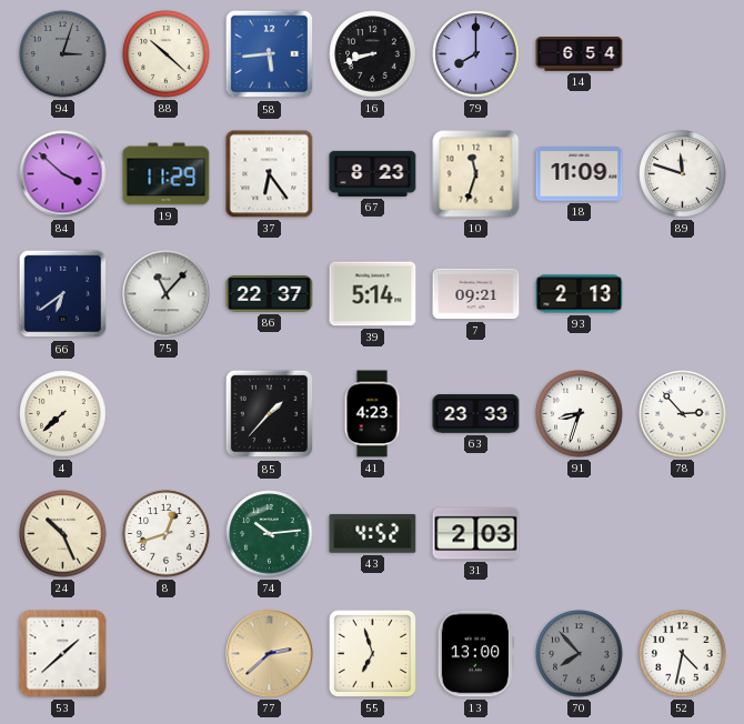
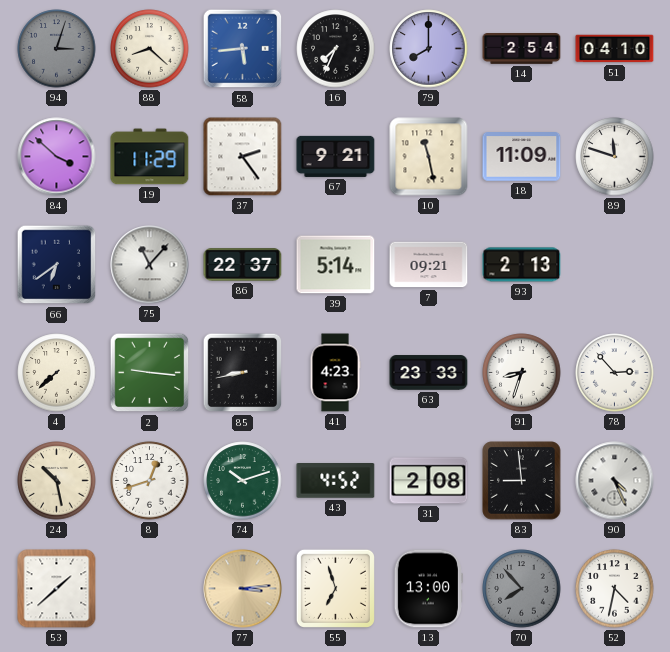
88: 10:22 -> 8:22
16: 8:42 -> 7:34
14: 6:54 -> 2:54
51: none -> 04:10
37: 6:24 -> 2:24
67: 8:23 -> 9:21
10: 11:33 -> 11:28
2: none -> 9:16
85: 1:37 -> 8:43
24: 10:26 -> 10:28
74: 10:14 -> 10:12
31: 2:03 -> 2:08
83: none -> 8:59
90: none -> 4:26
77: 2:38 -> 3:14
